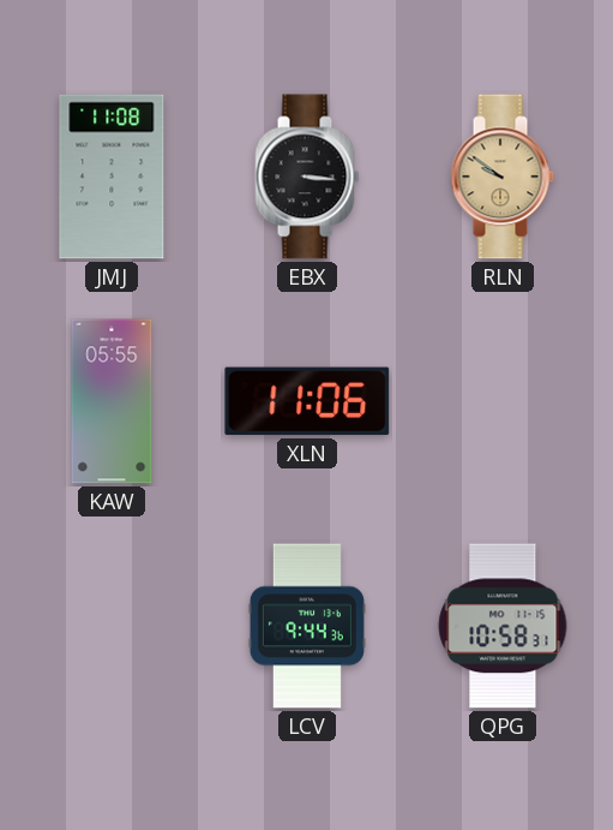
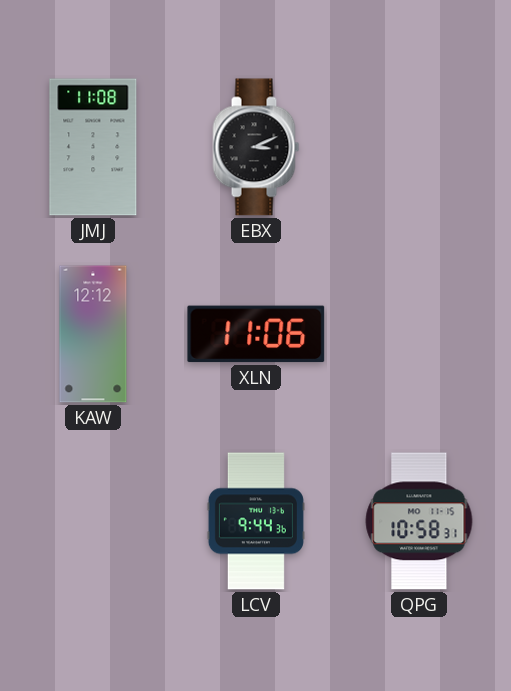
EBX: 3:16 -> 3:11
RLN: 9:51 -> none
KAW: 05:55 -> 12:12
